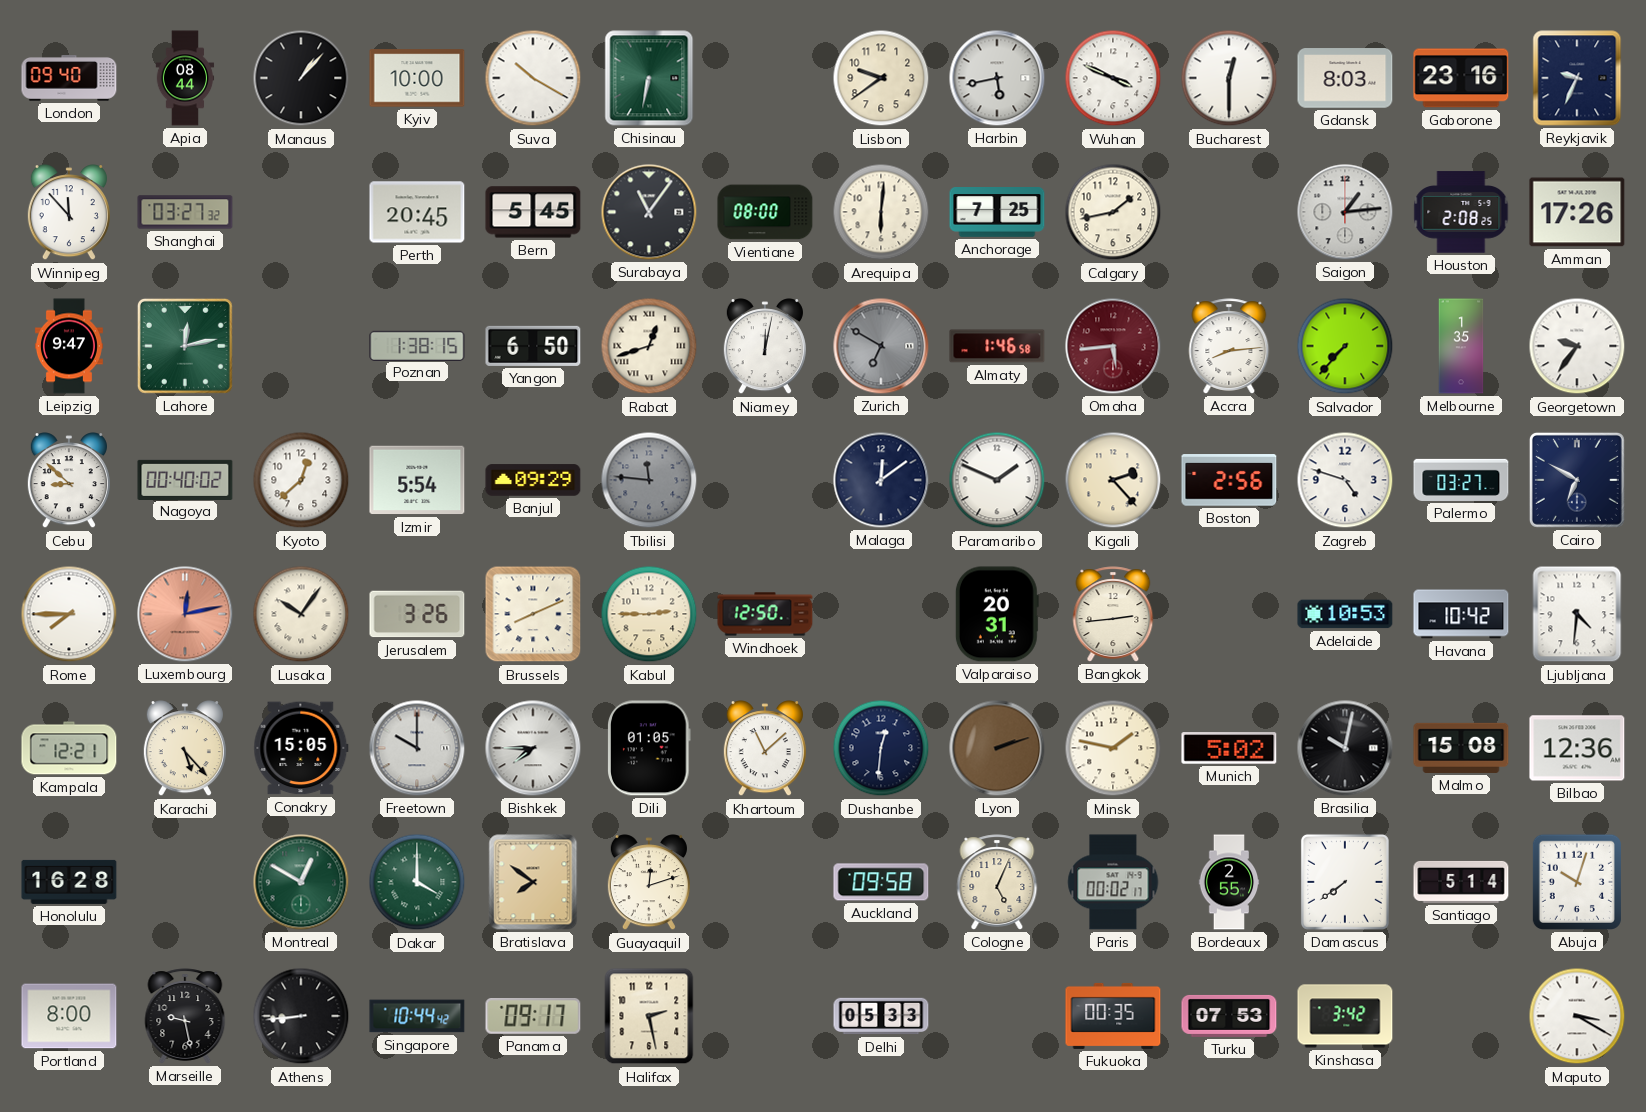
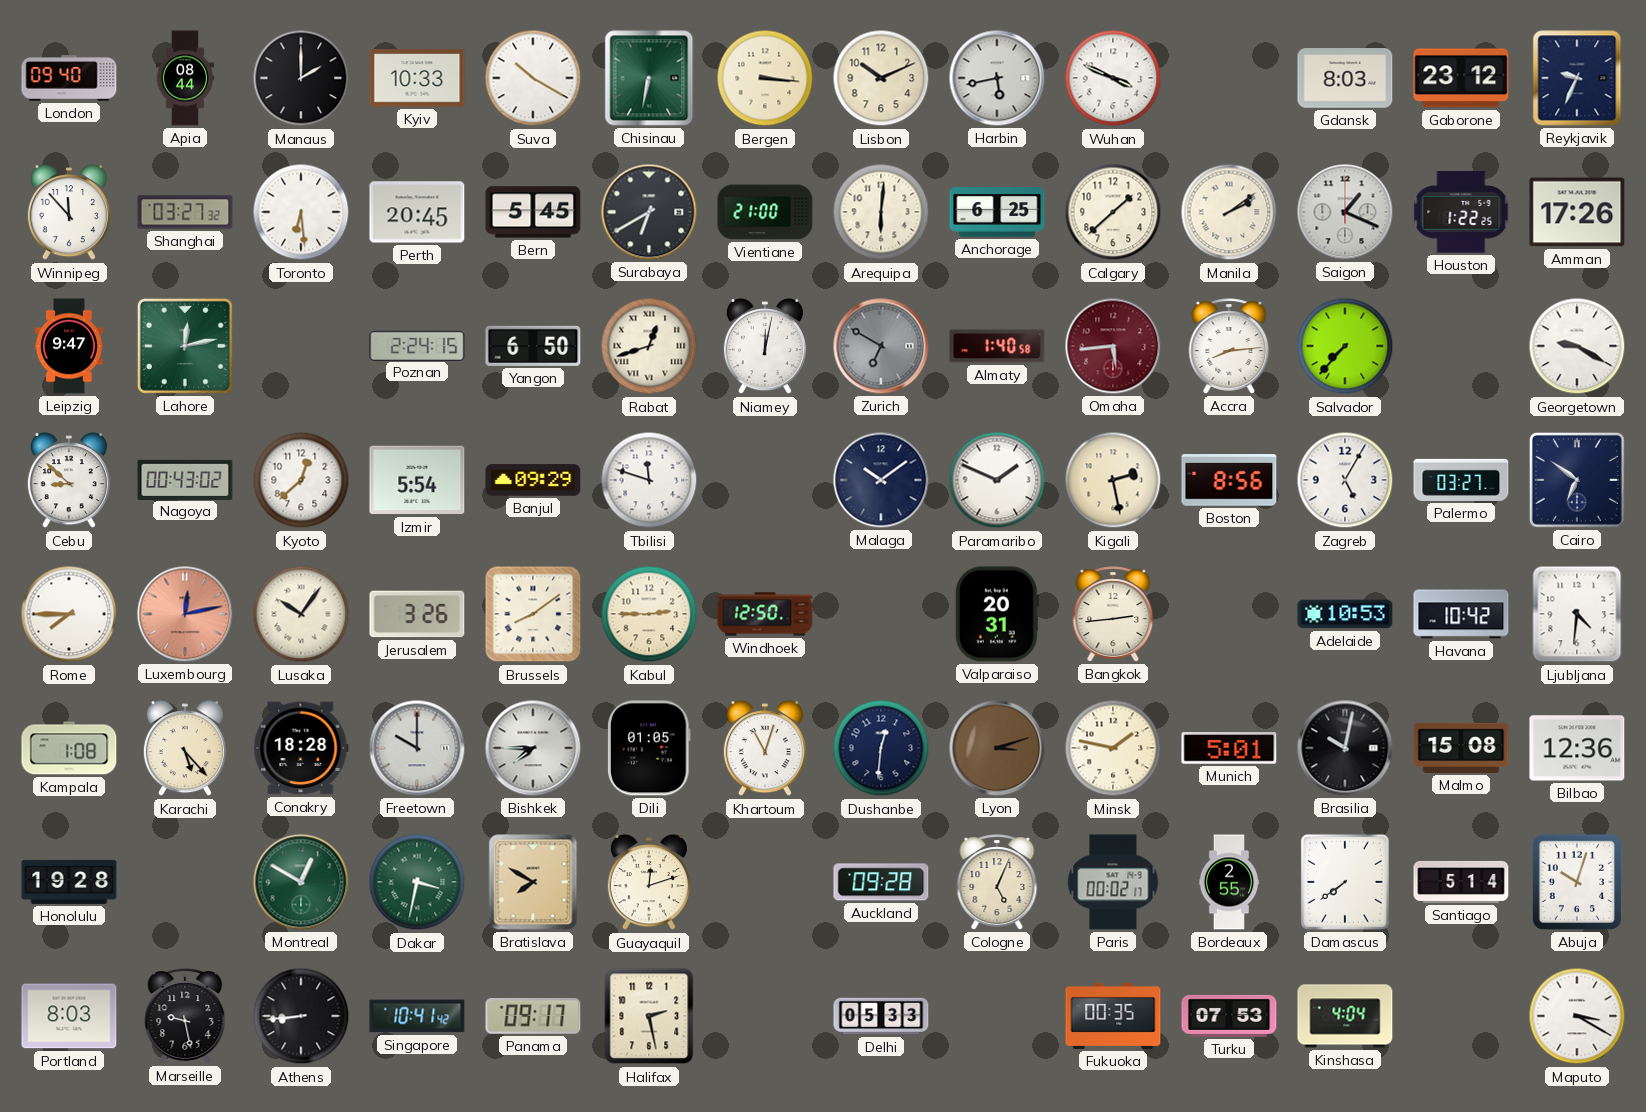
Manaus: 1:07 -> 2:00
Kyiv: 10:00 -> 10:33
Bergen: none -> 3:16
Lisbon: 9:39 -> 10:11
Bucharest: 12:30 -> none
Gaborone: 23:16 -> 23:12
Toronto: none -> 6:29
Surabaya: 11:06 -> 6:40
Vientiane: 08:00 -> 21:00
Anchorage: 7:25 -> 6:25
Calgary: 1:43 -> 1:38
Manila: none -> 2:09
Saigon: 1:14 -> 1:19
Houston: 2:08 -> 1:22
Poznan: 1:38 -> 2:24
Almaty: 1:46 -> 1:40
Melbourne: 1:35 -> none
Georgetown: 9:36 -> 9:20
Nagoya: 00:40 -> 00:43
Tbilisi: 11:46 -> 11:48
Tbilisi dial: grey -> white
Malaga: 12:09 -> 10:09
Kigali: 2:23 -> 2:28
Boston: 2:56 -> 8:56
Zagreb: 4:48 -> 5:05
Cairo: 6:50 -> 6:51
Brussels: 8:11 -> 8:09
Kampala: 12:21 -> 1:08
Conakry: 15:05 -> 18:28
Khartoum: 11:08 -> 11:03
Lyon: 2:12 -> 3:12
Munich: 5:02 -> 5:01
Honolulu: 16:28 -> 19:28
Dakar: 4:00 -> 3:32
Bratislava: 7:51 -> 7:50
Auckland: 09:58 -> 09:28
Portland: 8:00 -> 8:03
Singapore: 10:44 -> 10:41
Kinshasa: 3:42 -> 4:04
